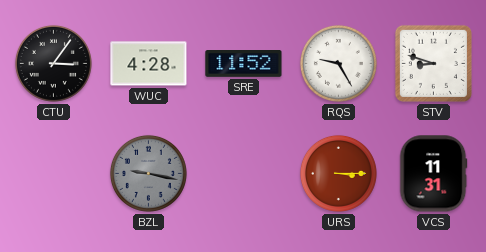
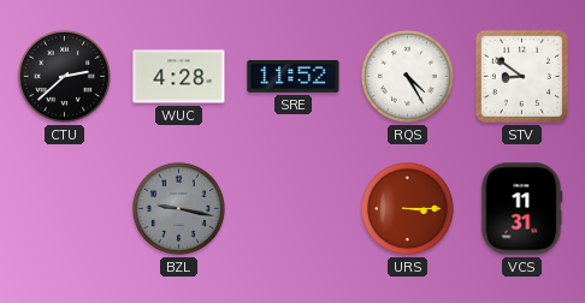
CTU: 3:06 -> 2:38
RQS: 9:25 -> 4:25
STV: 8:48 -> 8:51
